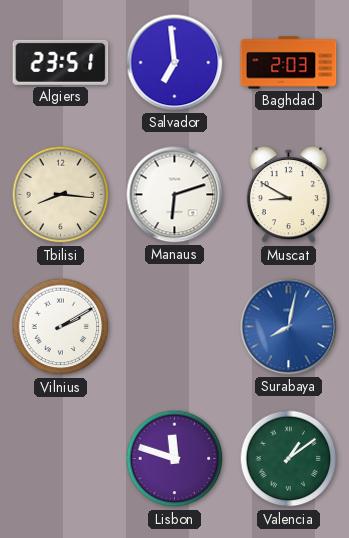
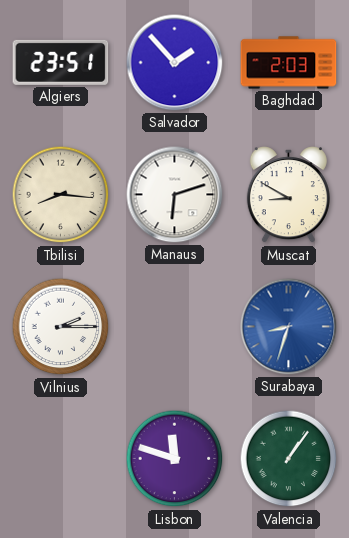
Salvador: 6:59 -> 1:53
Vilnius: 2:10 -> 2:15
Surabaya: 8:02 -> 8:33
Valencia: 1:09 -> 1:06
